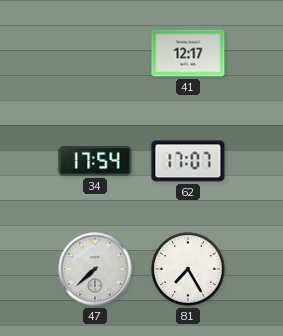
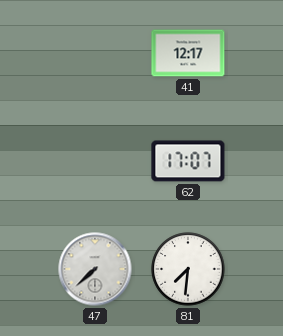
34: 17:54 -> none
81: 7:25 -> 7:31
